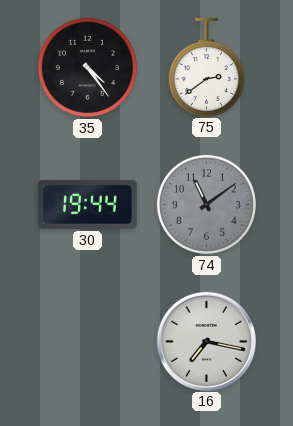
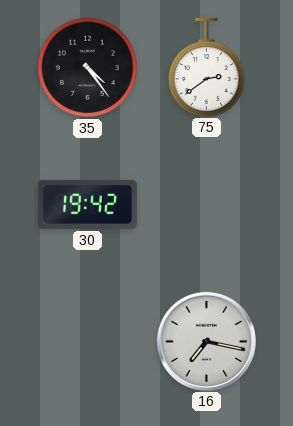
30: 19:44 -> 19:42
74: 11:09 -> none
